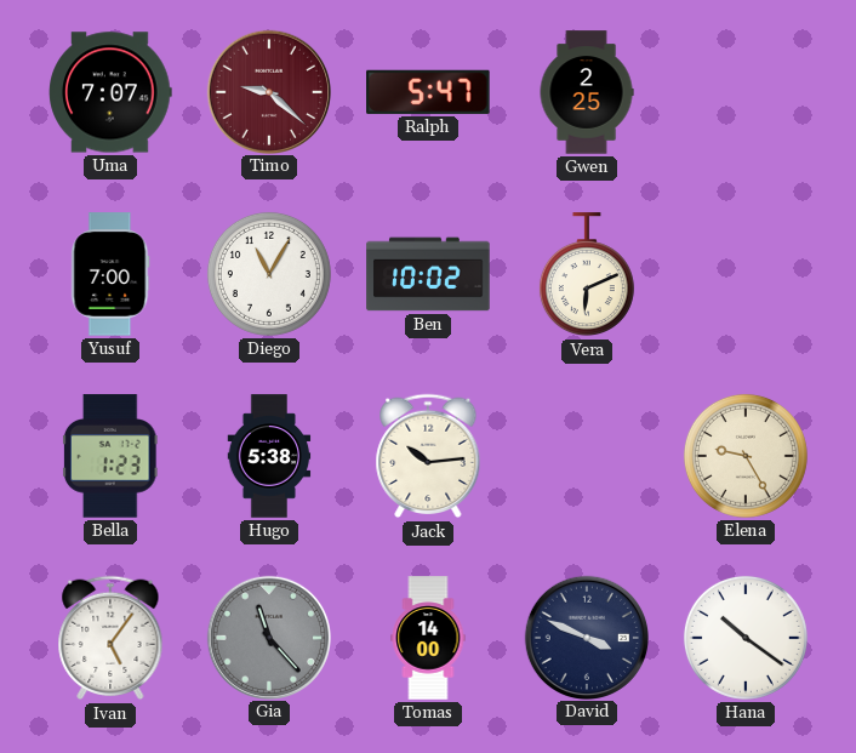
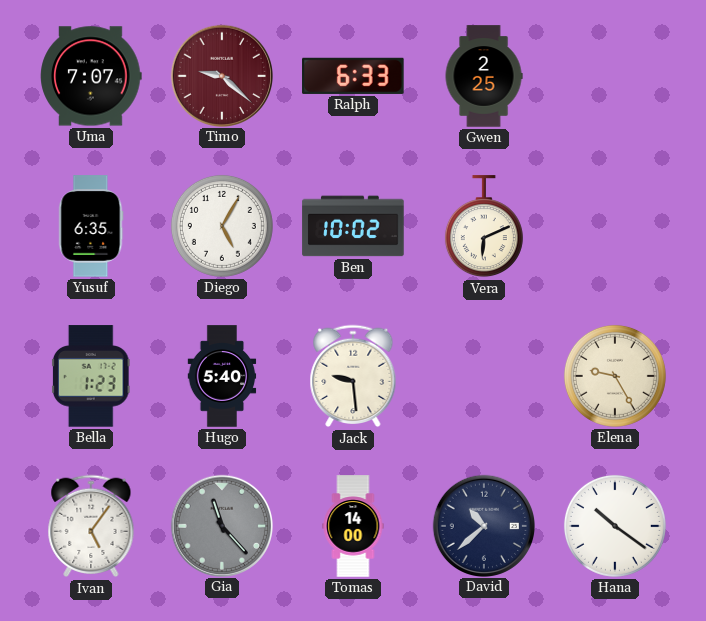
Ralph: 5:47 -> 6:33
Yusuf: 7:00 -> 6:35
Diego: 11:05 -> 5:05
Hugo: 5:38 -> 5:40
Jack: 10:14 -> 9:29
David: 3:49 -> 10:38
